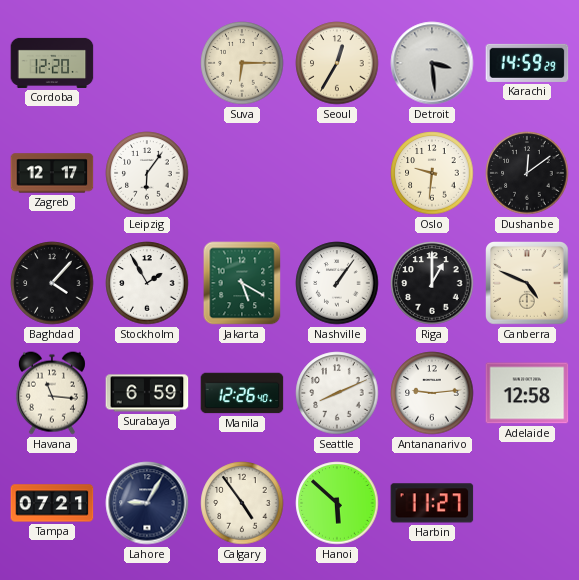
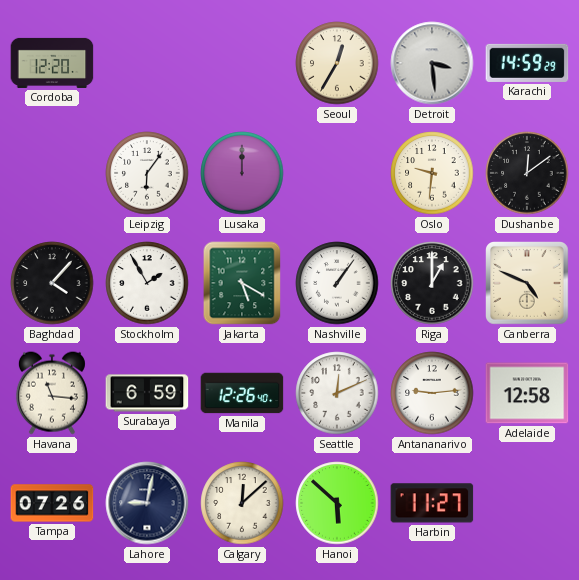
Suva: 6:15 -> none
Zagreb: 12:17 -> none
Lusaka: none -> 12:00
Seattle: 8:11 -> 12:11
Tampa: 07:21 -> 07:26
Lahore: 9:05 -> 9:02
Calgary: 4:54 -> 12:08
